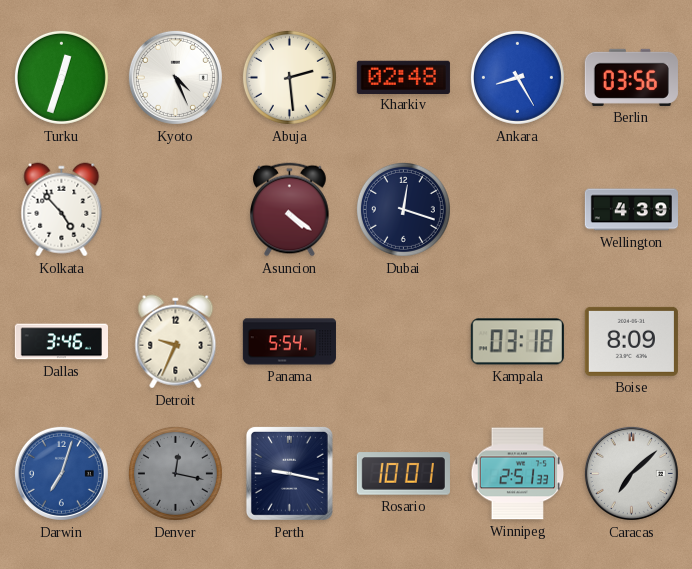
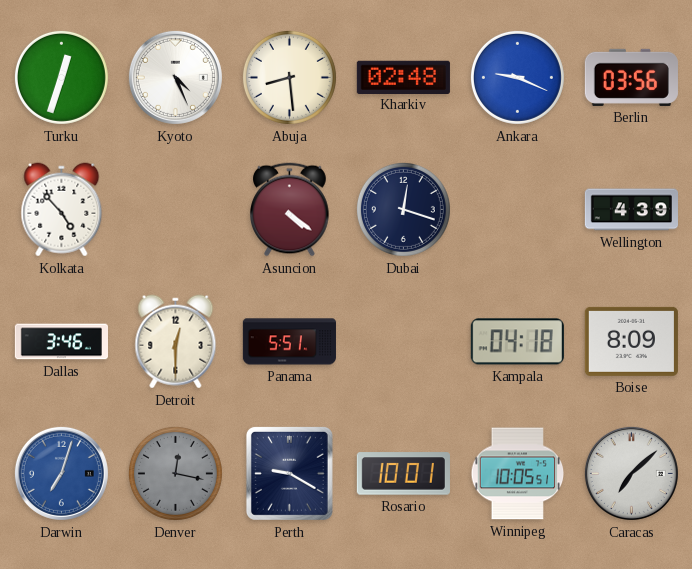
Abuja: 2:29 -> 8:29
Ankara: 8:25 -> 9:19
Detroit: 9:34 -> 12:30
Panama: 5:54 -> 5:51
Kampala: 03:18 -> 04:18
Perth: 9:17 -> 9:20
Winnipeg: 2:51 -> 10:05
